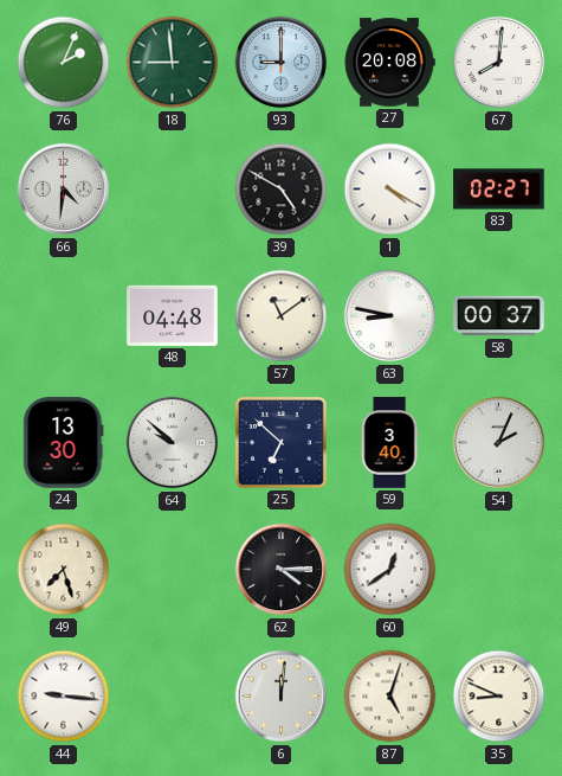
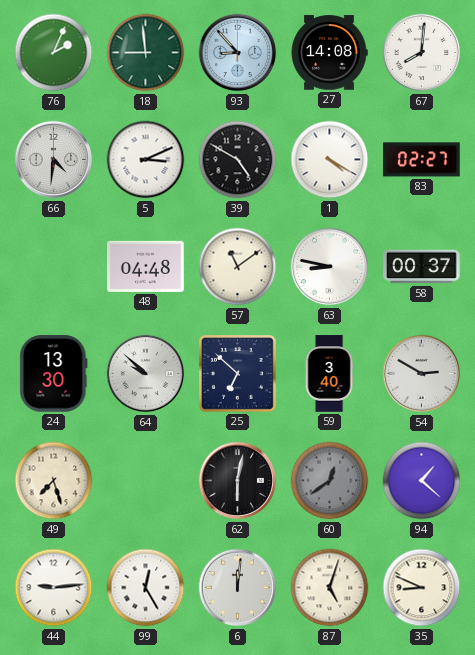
93: 9:00 -> 8:53
27: 20:08 -> 14:08
5: none -> 3:11
54: 2:04 -> 2:50
62: 4:15 -> 6:02
60 dial: white -> grey
94: none -> 1:22
44: 9:16 -> 9:14
99: none -> 12:25
